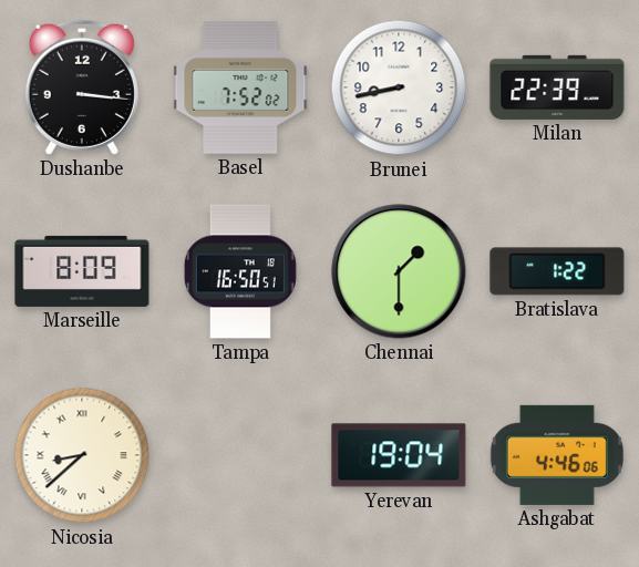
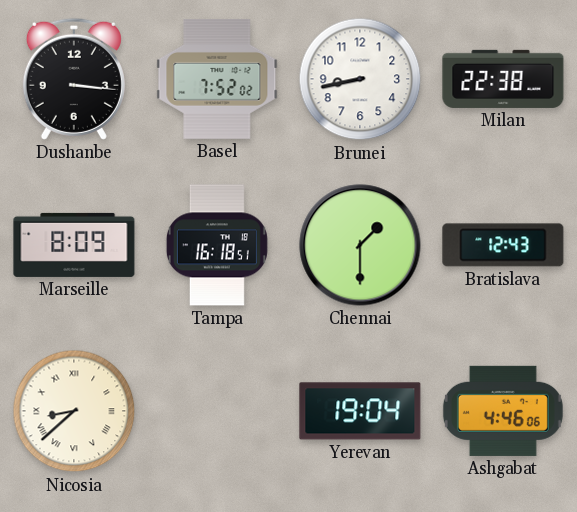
Milan: 22:39 -> 22:38
Tampa: 16:50 -> 16:18
Bratislava: 1:22 -> 12:43
